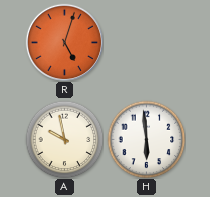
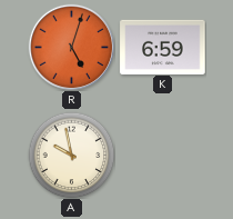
K: none -> 6:59
H: 5:59 -> none
